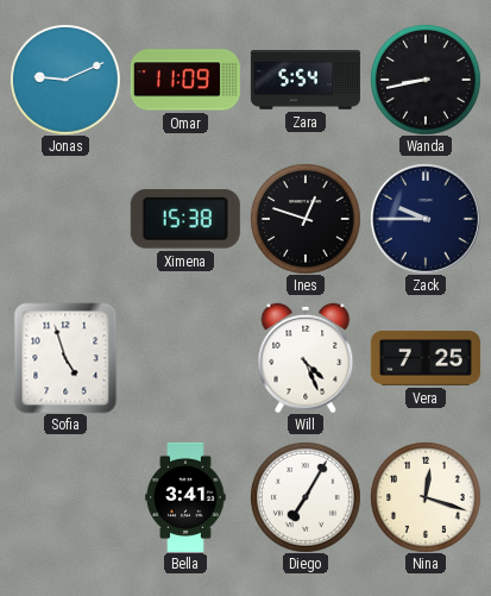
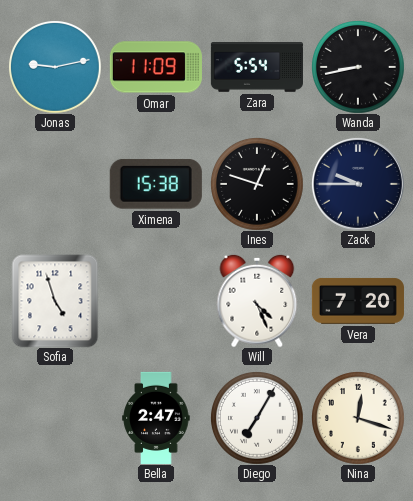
Jonas: 9:11 -> 9:13
Vera: 7:25 -> 7:20
Bella: 3:41 -> 2:47
